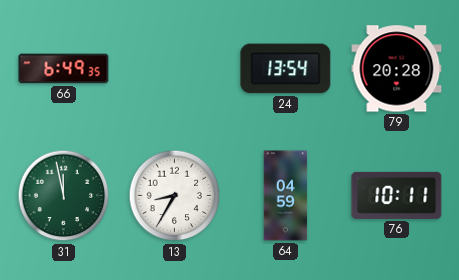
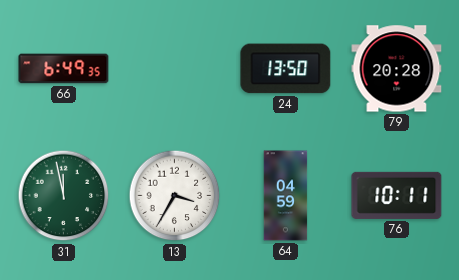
24: 13:54 -> 13:50
13: 8:35 -> 3:35
